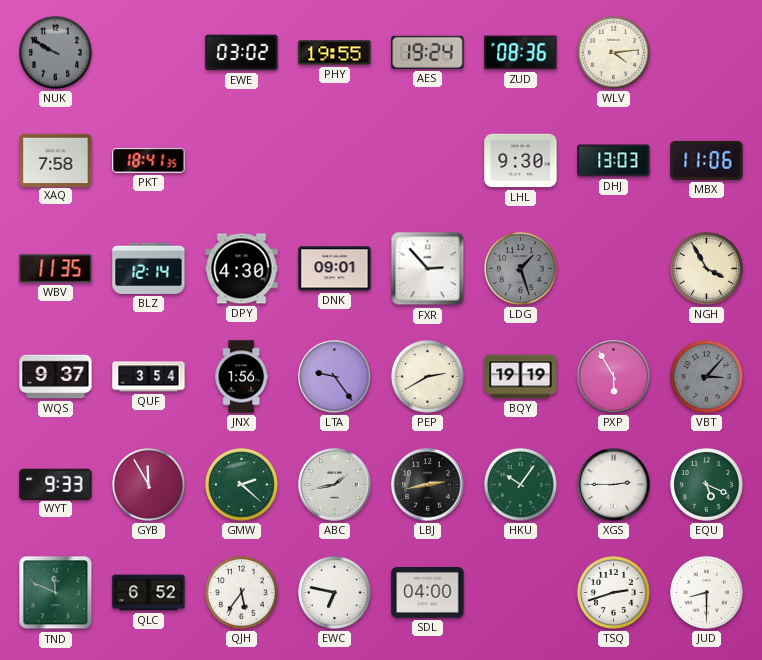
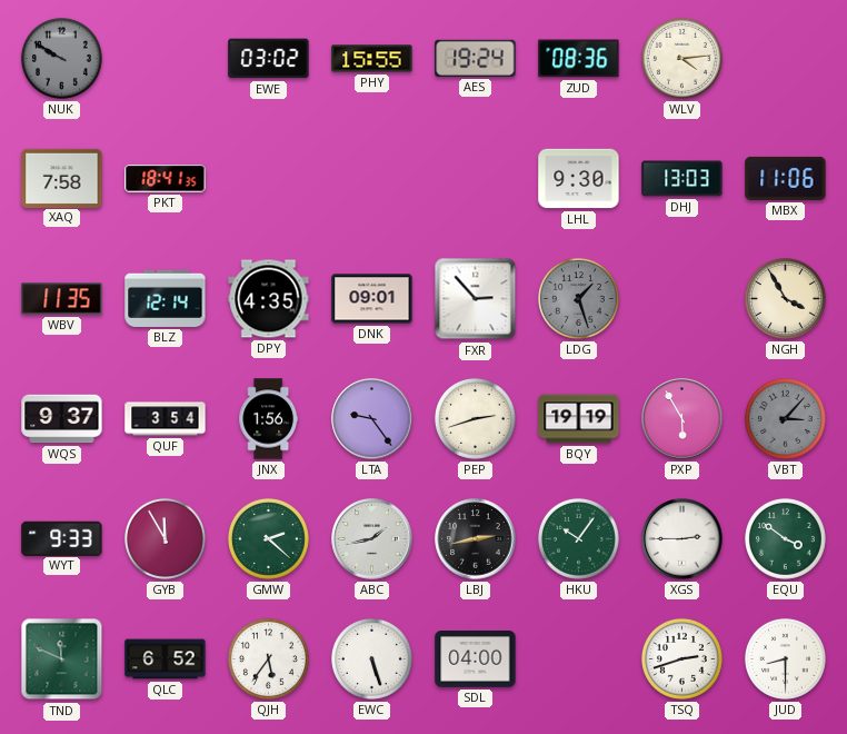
PHY: 19:55 -> 15:55
DPY: 4:30 -> 4:35
PEP: 2:40 -> 2:42
EQU: 5:19 -> 3:51
EWC: 6:47 -> 5:27
